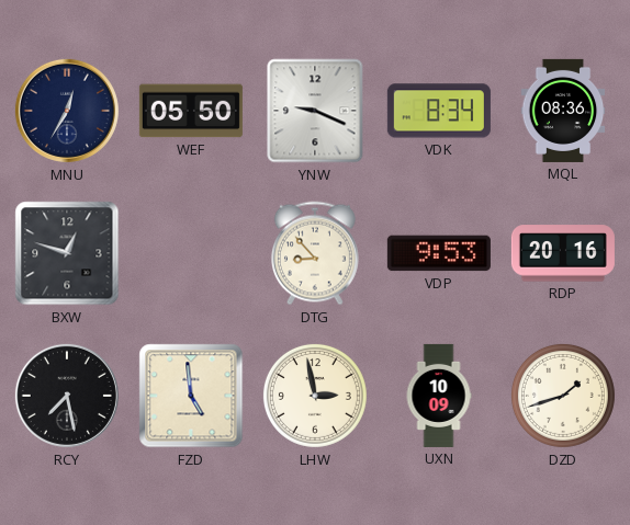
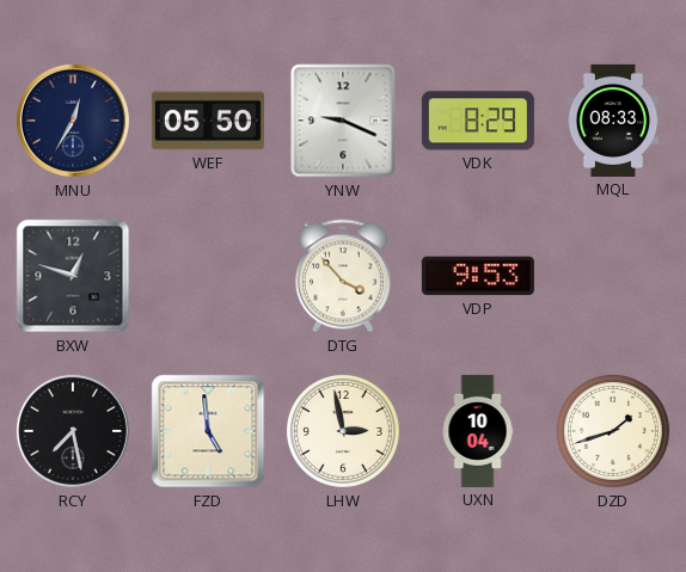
VDK: 8:34 -> 8:29
MQL: 08:36 -> 08:33
DTG: 8:53 -> 3:53
RDP: 20:16 -> none
UXN: 10:09 -> 10:04
